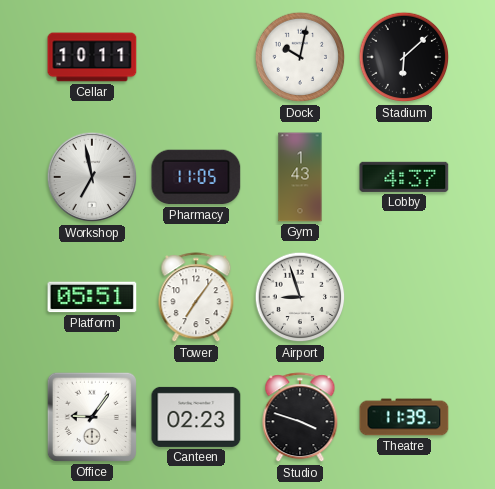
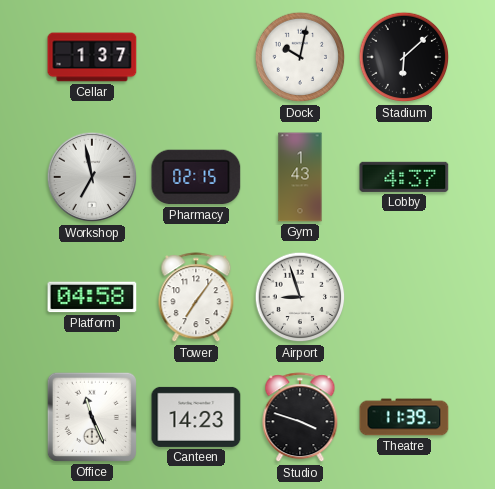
Cellar: 10:11 -> 1:37
Pharmacy: 11:05 -> 02:15
Platform: 05:51 -> 04:58
Office: 9:06 -> 11:26
Canteen: 02:23 -> 14:23
